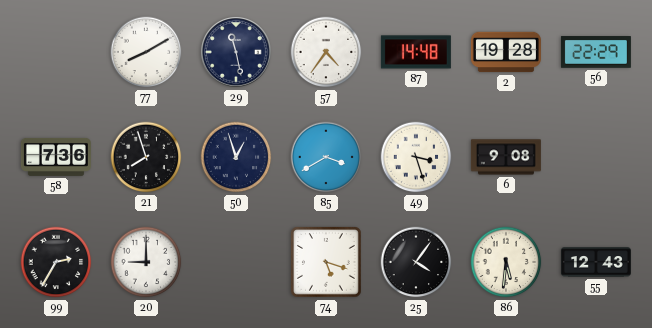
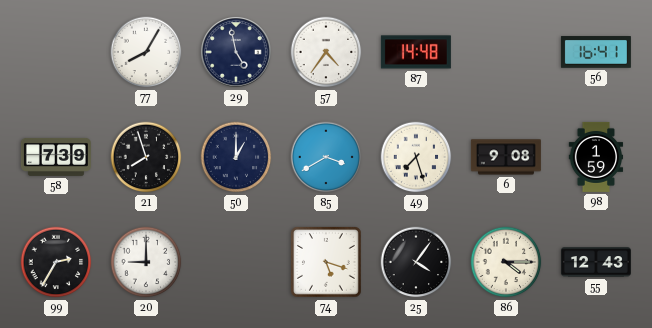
77: 8:10 -> 8:05
29: 11:28 -> 4:58
2: 19:28 -> none
56: 22:29 -> 16:41
58: 7:36 -> 7:39
50: 12:57 -> 1:00
49: 3:27 -> 7:27
98: none -> 1:59
86: 5:31 -> 4:15
